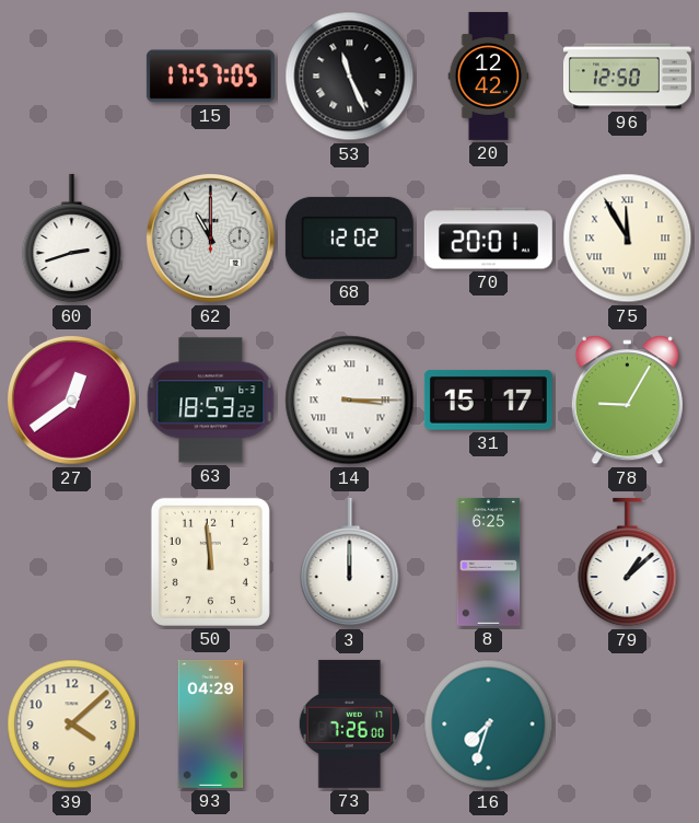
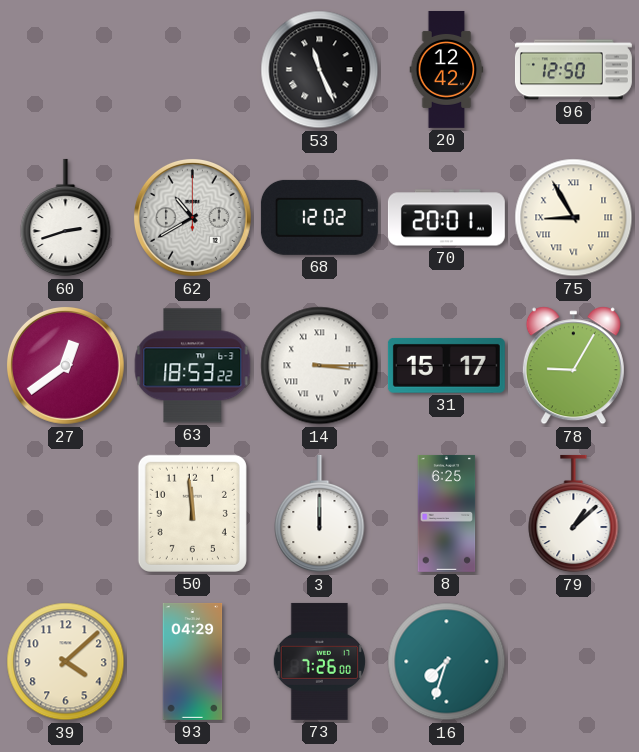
15: 17:57 -> none
62: 11:00 -> 10:40
75: 11:55 -> 8:55
